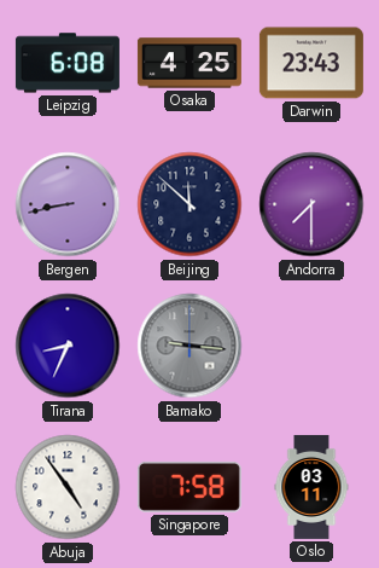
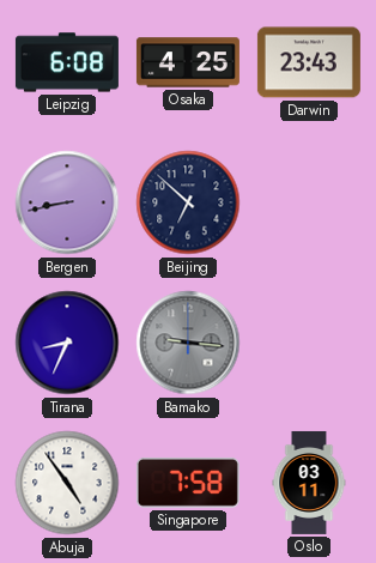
Beijing: 11:52 -> 6:52
Andorra: 7:30 -> none
